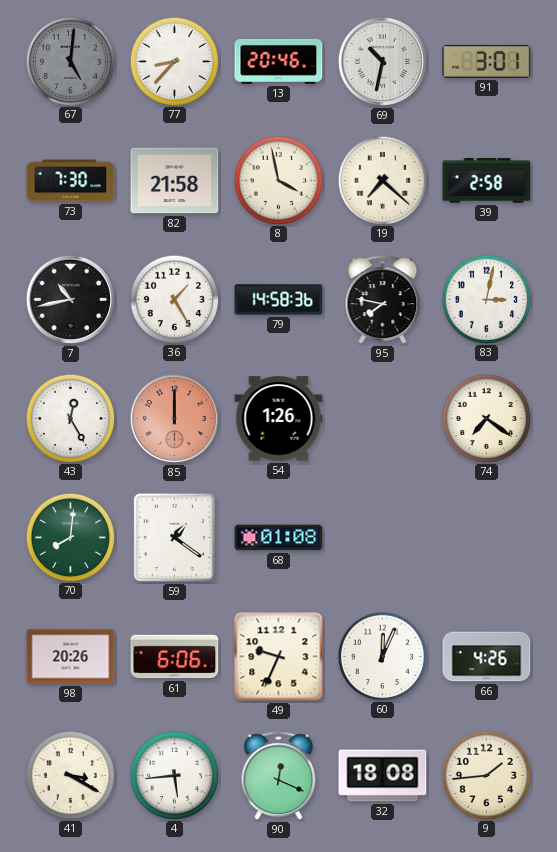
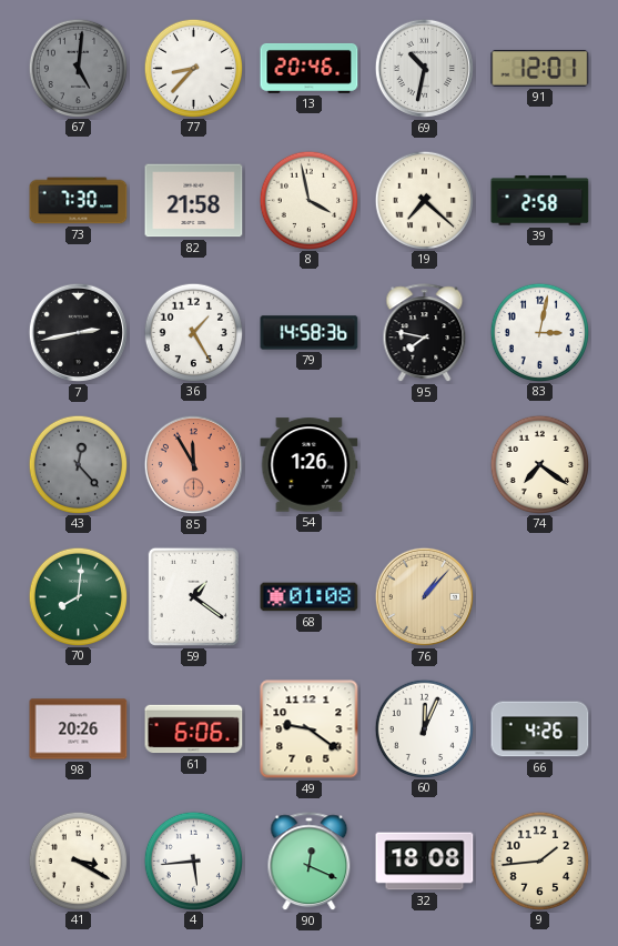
91: 3:01 -> 12:01
7: 10:43 -> 2:43
43: 12:25 -> 12:23
43 dial: white -> grey
85: 12:00 -> 11:55
76: none -> 1:07
49: 9:34 -> 9:21
